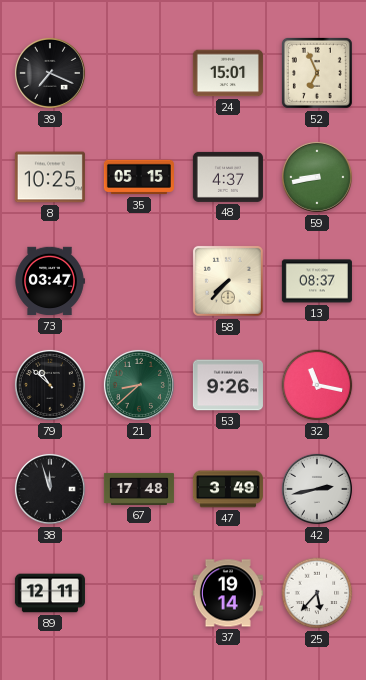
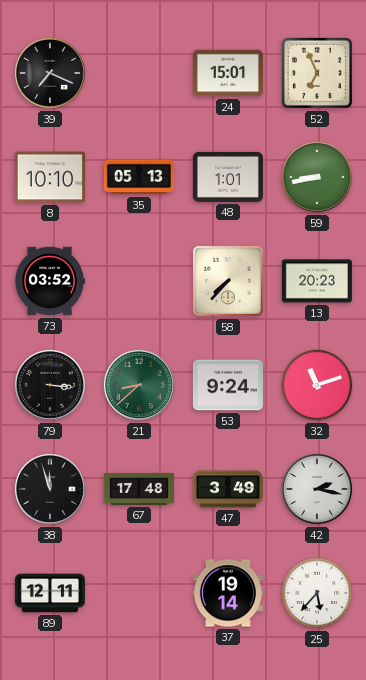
8: 10:25 -> 10:10
35: 05:15 -> 05:13
48: 4:37 -> 1:01
73: 03:47 -> 03:52
13: 08:37 -> 20:23
79: 10:52 -> 3:16
53: 9:26 -> 9:24
32: 11:17 -> 11:12
42: 2:43 -> 2:17
